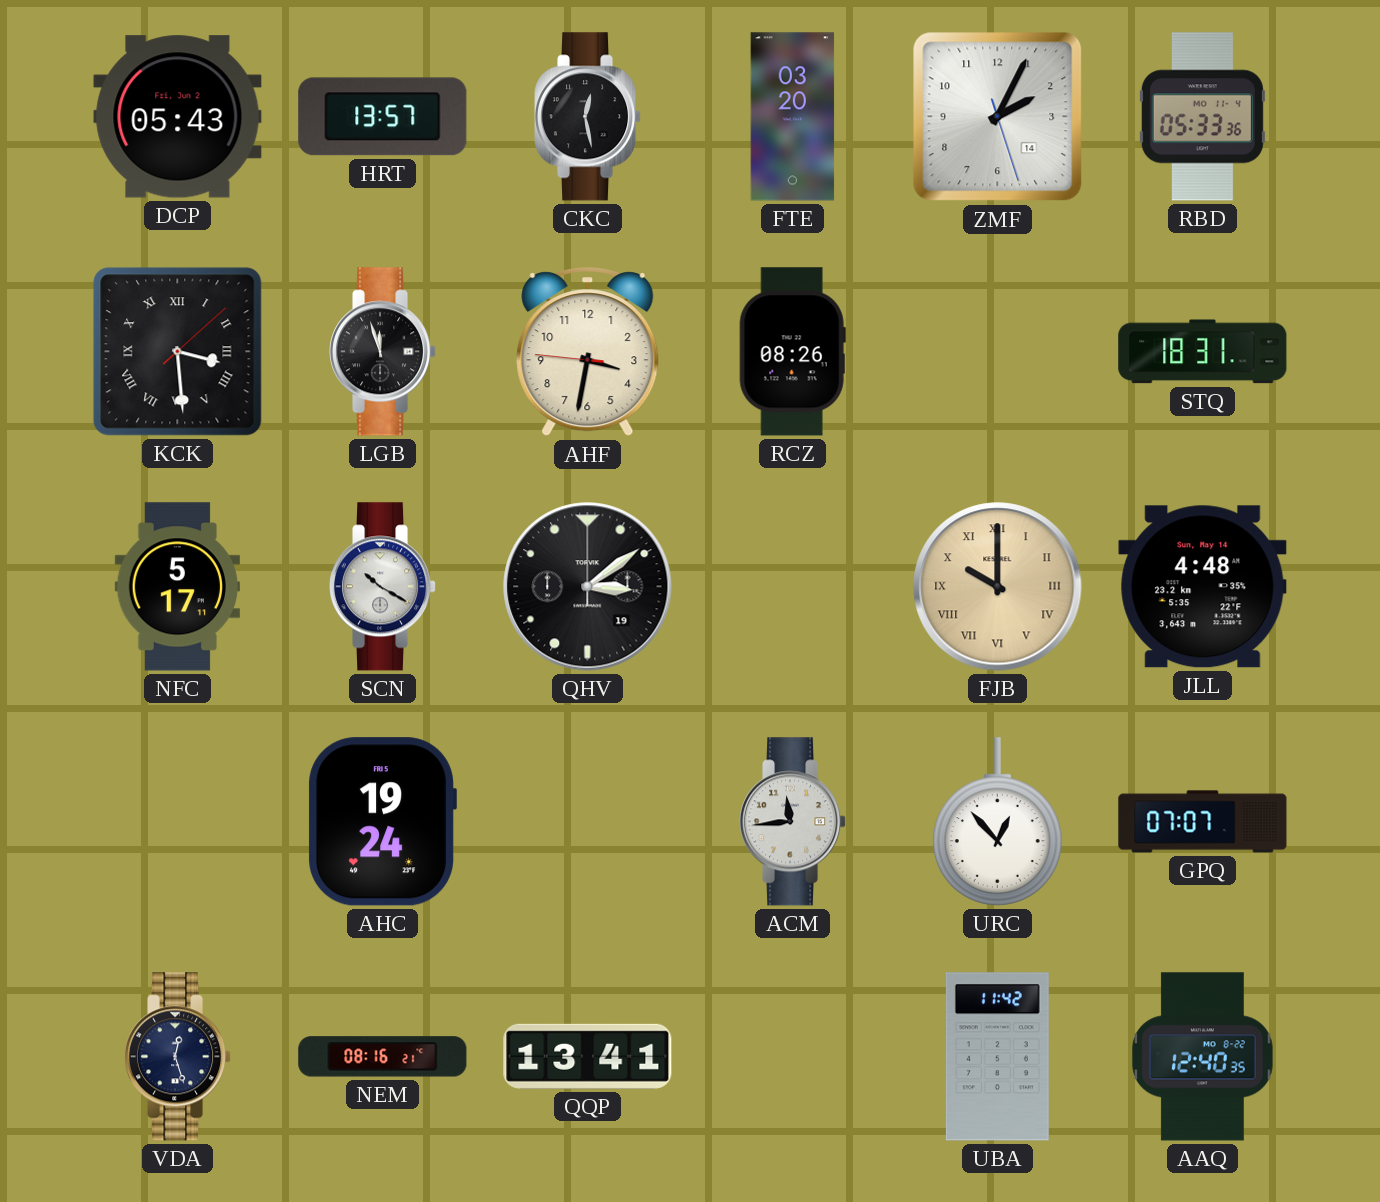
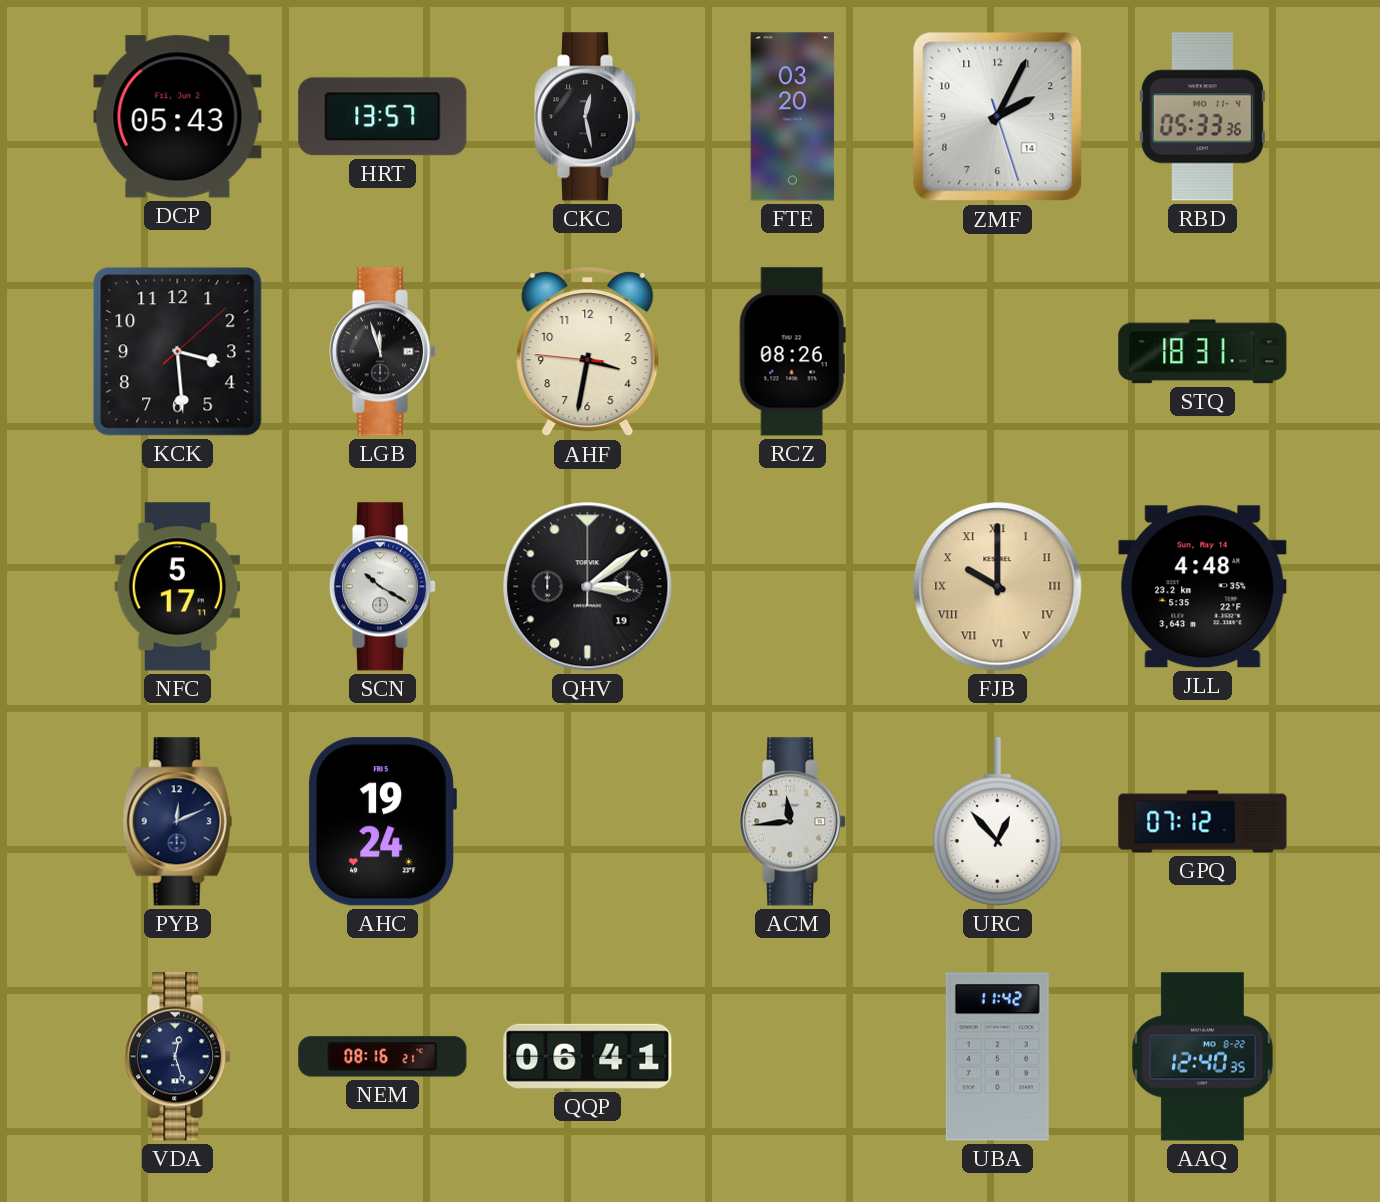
KCK numerals: Roman -> Arabic
PYB: none -> 12:11
GPQ: 07:07 -> 07:12
QQP: 13:41 -> 06:41
